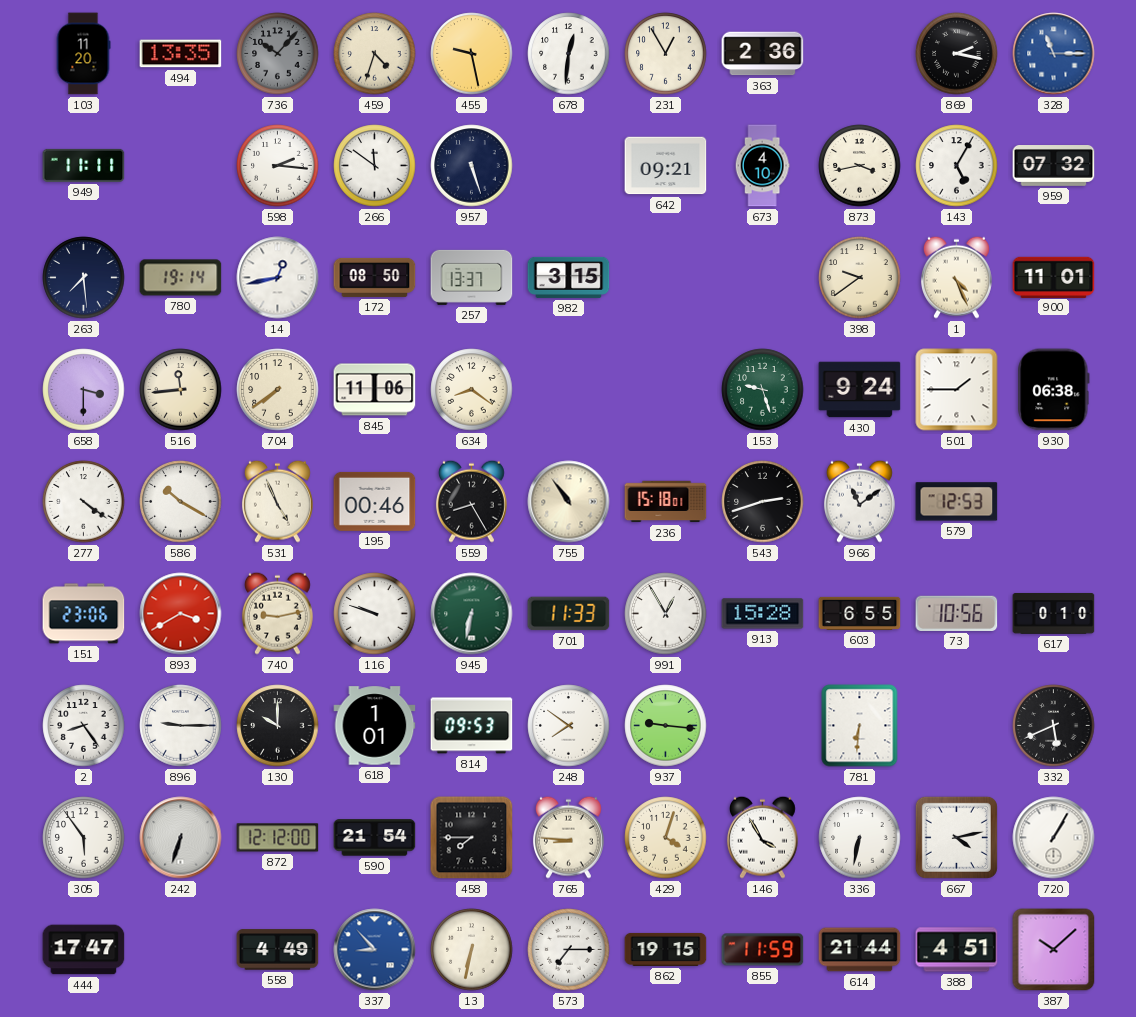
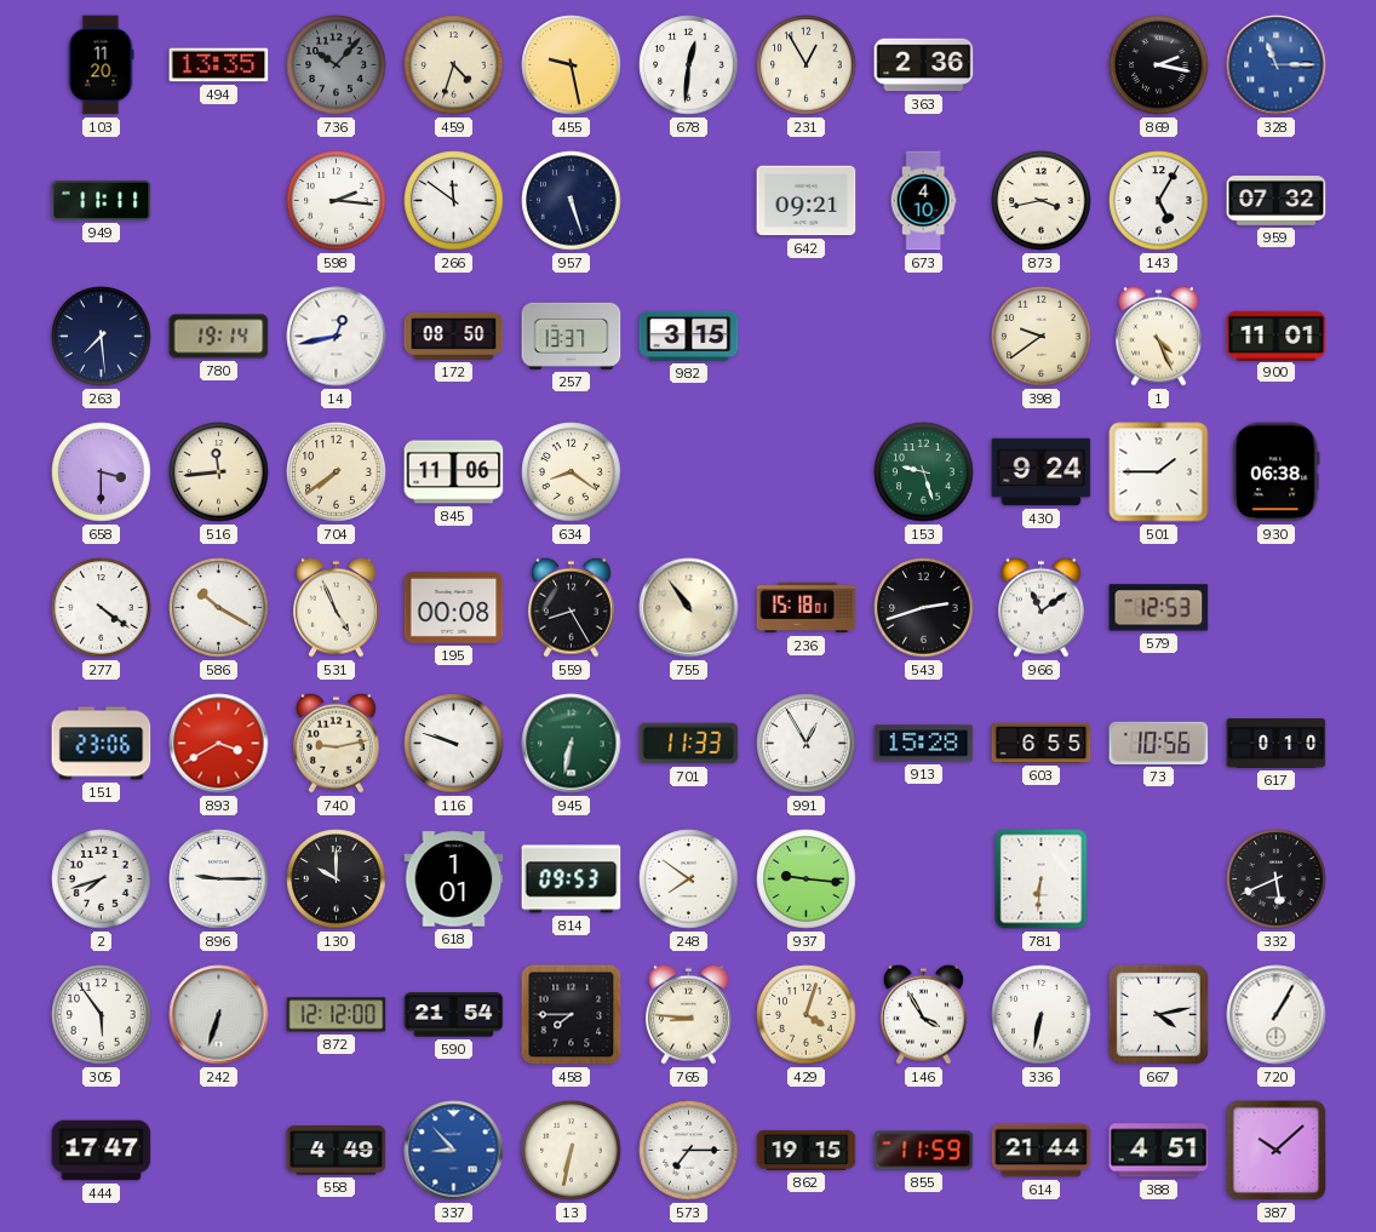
195: 00:46 -> 00:08
2: 8:24 -> 7:42
